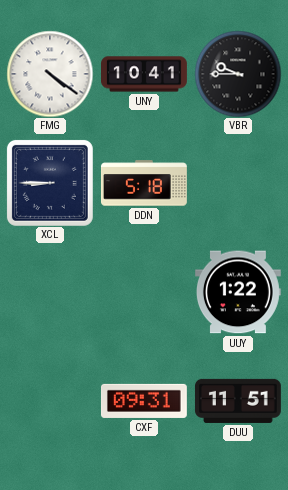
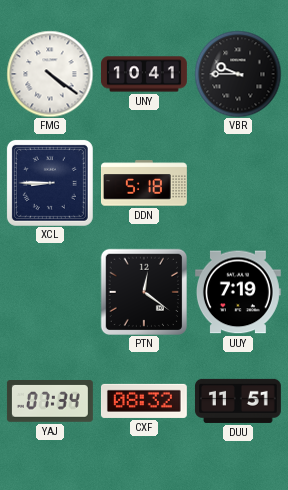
PTN: none -> 12:21
UUY: 1:22 -> 7:19
YAJ: none -> 07:34
CXF: 09:31 -> 08:32
